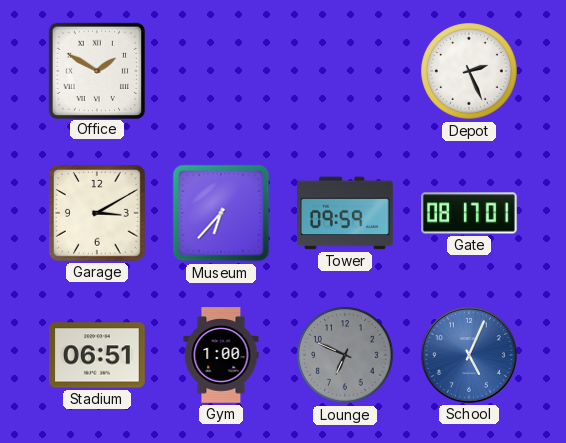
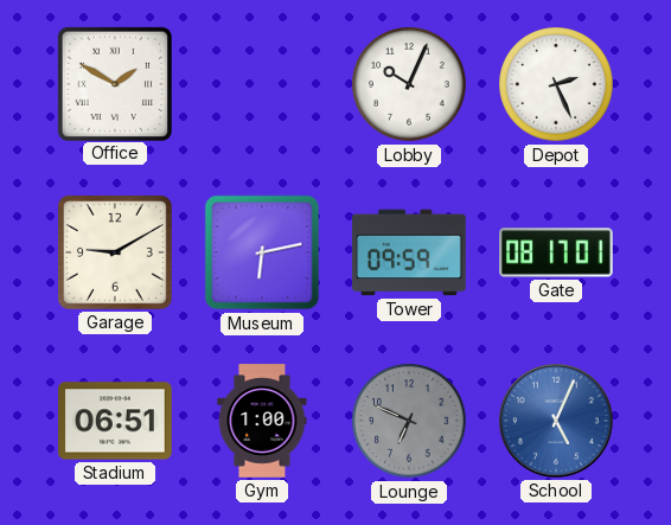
Lobby: none -> 10:04
Garage: 3:10 -> 9:10
Museum: 6:37 -> 6:13
